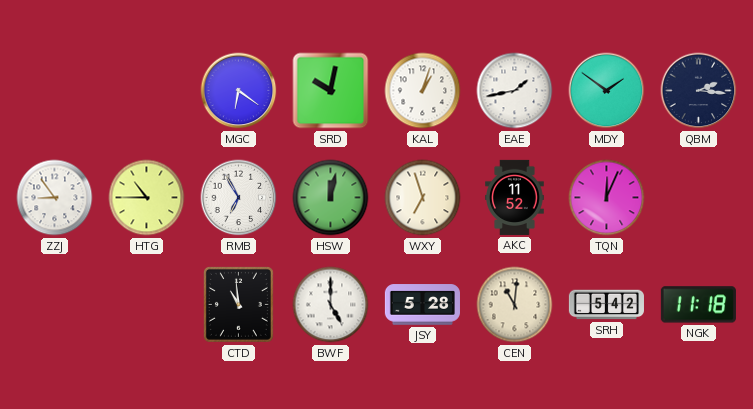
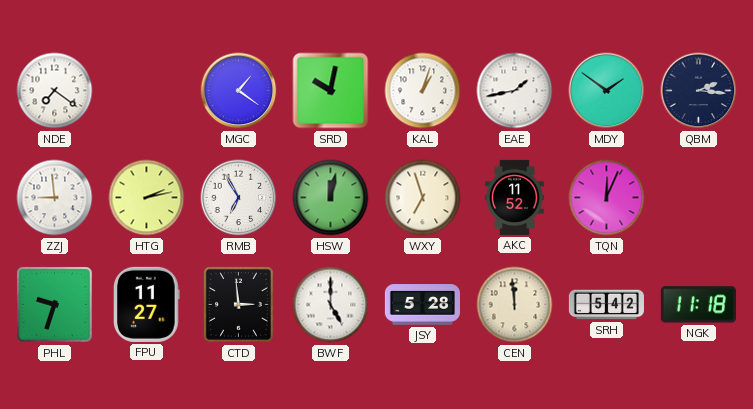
NDE: none -> 7:21
MGC: 6:21 -> 1:21
ZZJ: 8:54 -> 8:59
HTG: 10:45 -> 2:13
PHL: none -> 9:33
FPU: none -> 11:27
CTD: 10:59 -> 2:59
CEN: 11:01 -> 11:59
